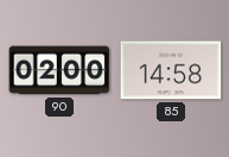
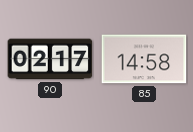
90: 02:00 -> 02:17
